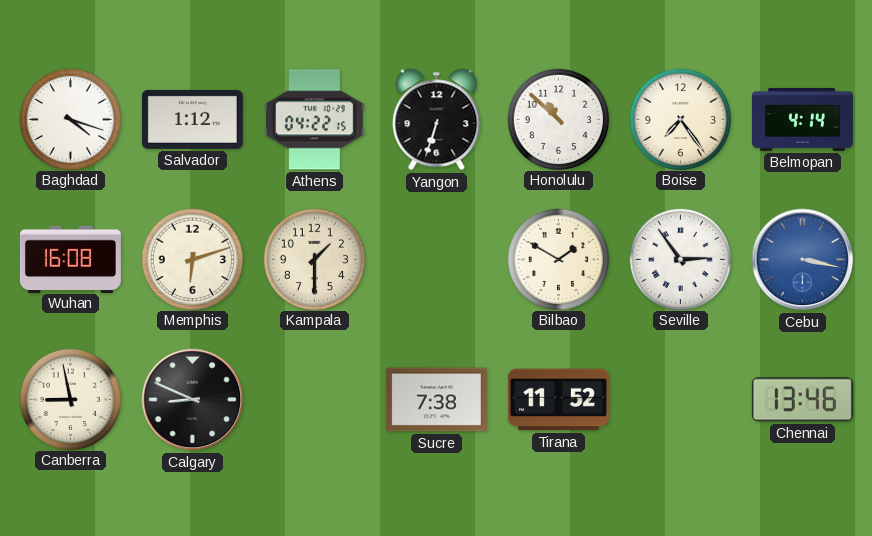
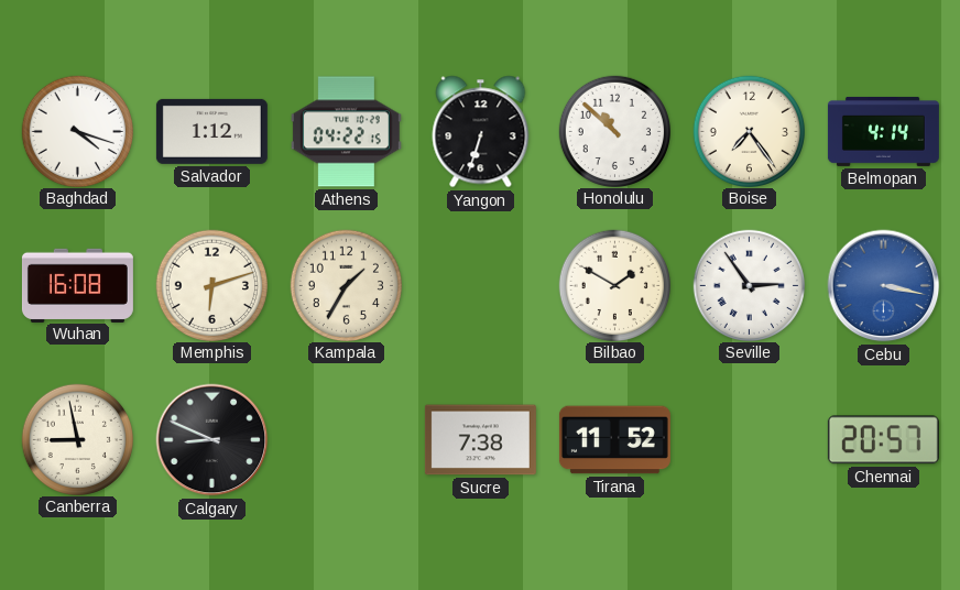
Kampala: 1:30 -> 1:35
Chennai: 13:46 -> 20:57
